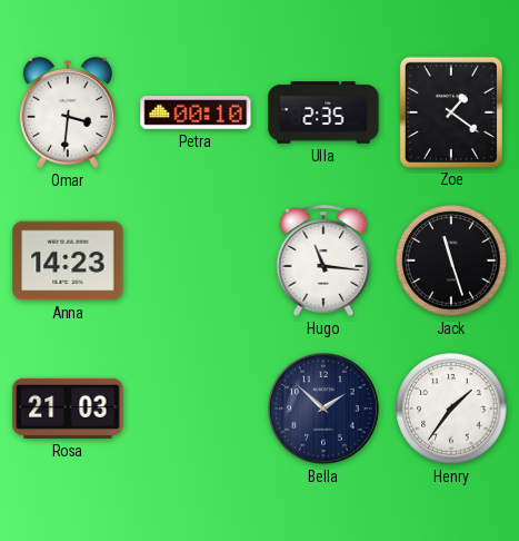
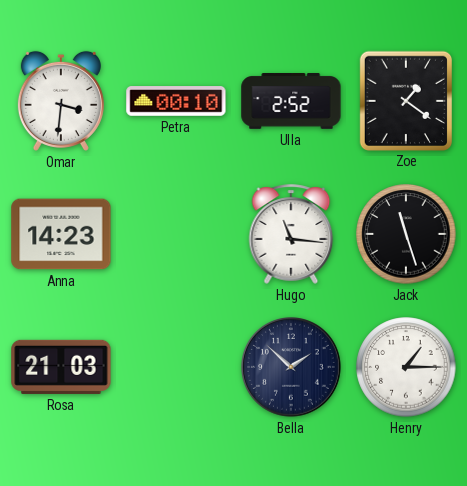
Ulla: 2:35 -> 2:52
Henry: 1:36 -> 1:15
